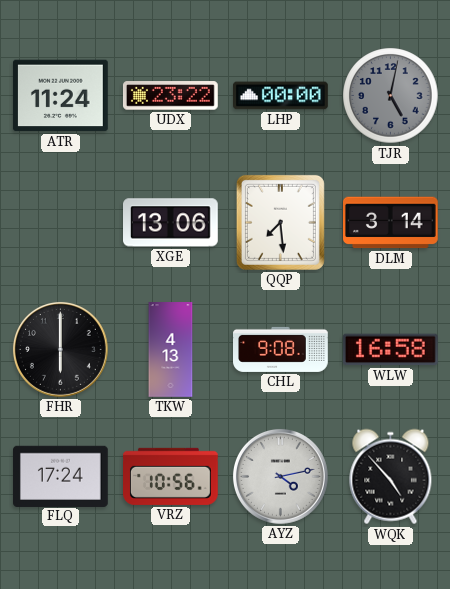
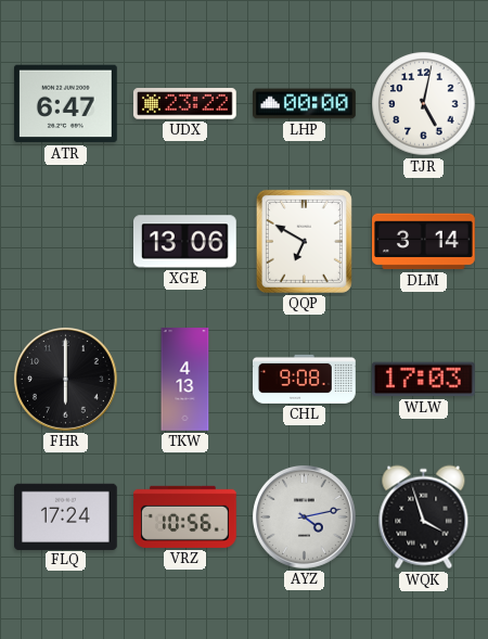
ATR: 11:24 -> 6:47
TJR dial: grey -> white
QQP: 7:29 -> 6:50
WLW: 16:58 -> 17:03
WQK: 4:53 -> 3:57
